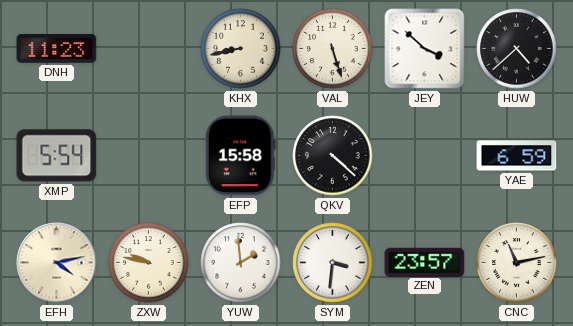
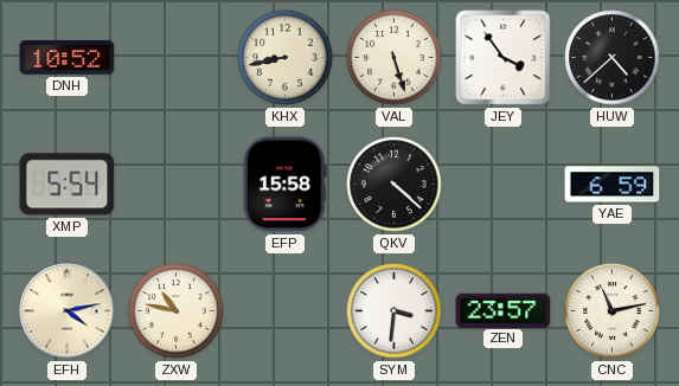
DNH: 11:23 -> 10:52
JEY: 3:52 -> 3:54
ZXW: 9:47 -> 10:47
YUW: 1:59 -> none
